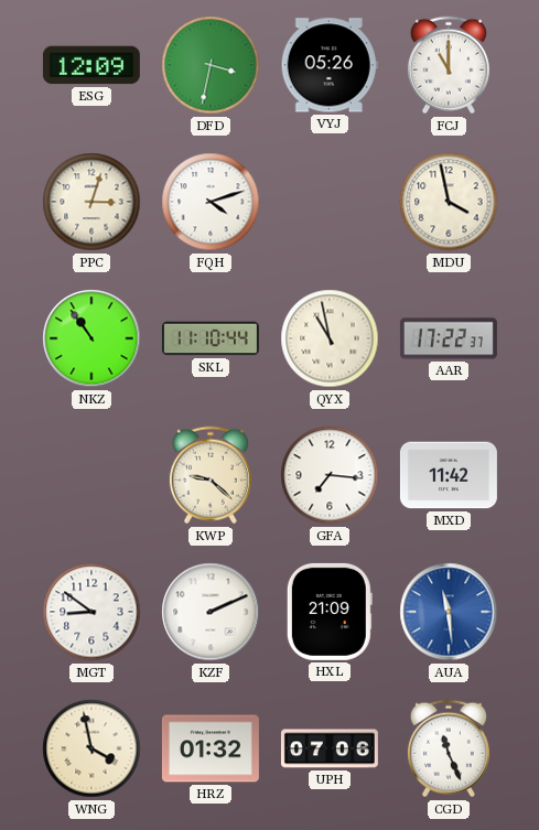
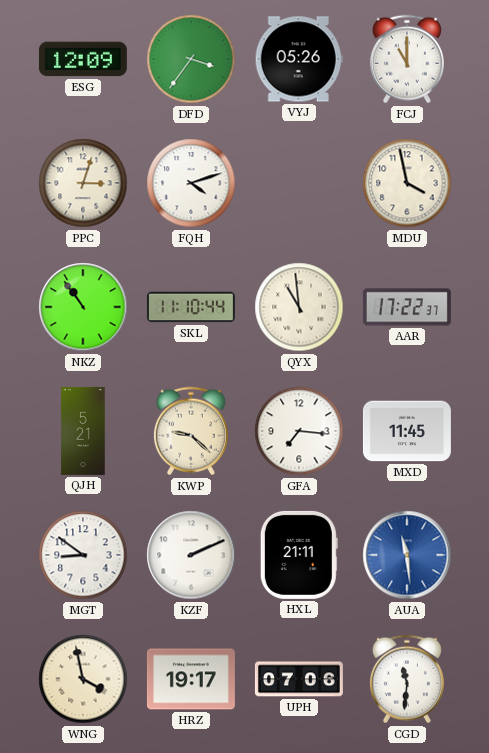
DFD: 3:32 -> 3:36
QYX: 10:58 -> 10:59
QJH: none -> 5:21
MXD: 11:42 -> 11:45
HXL: 21:09 -> 21:11
HRZ: 01:32 -> 19:17
CGD: 11:26 -> 11:31
